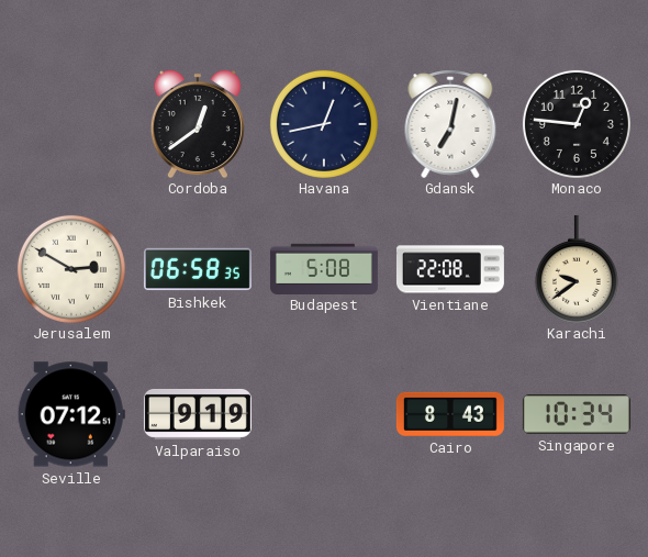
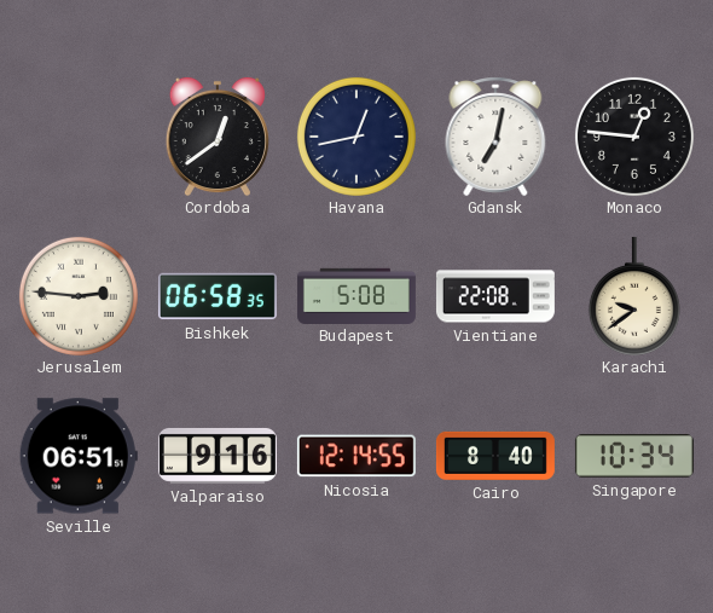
Jerusalem: 2:50 -> 2:46
Seville: 07:12 -> 06:51
Valparaiso: 9:19 -> 9:16
Nicosia: none -> 12:14
Cairo: 8:43 -> 8:40
